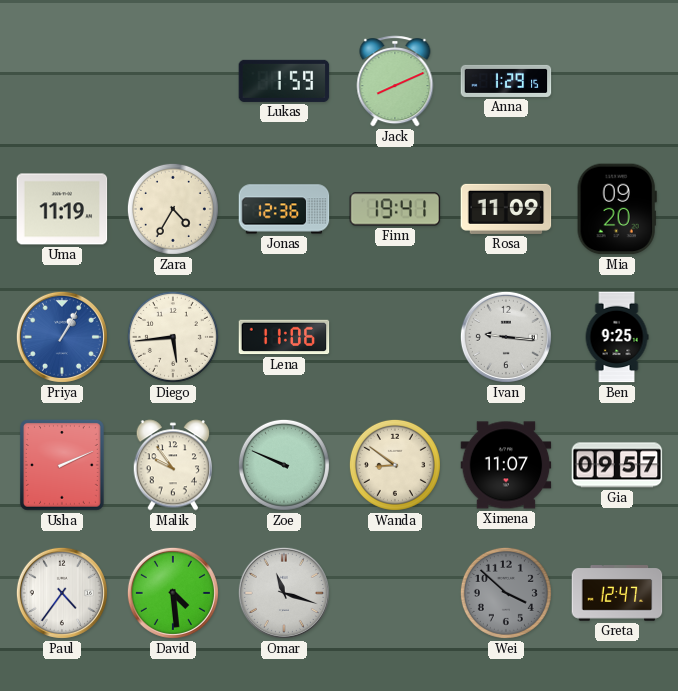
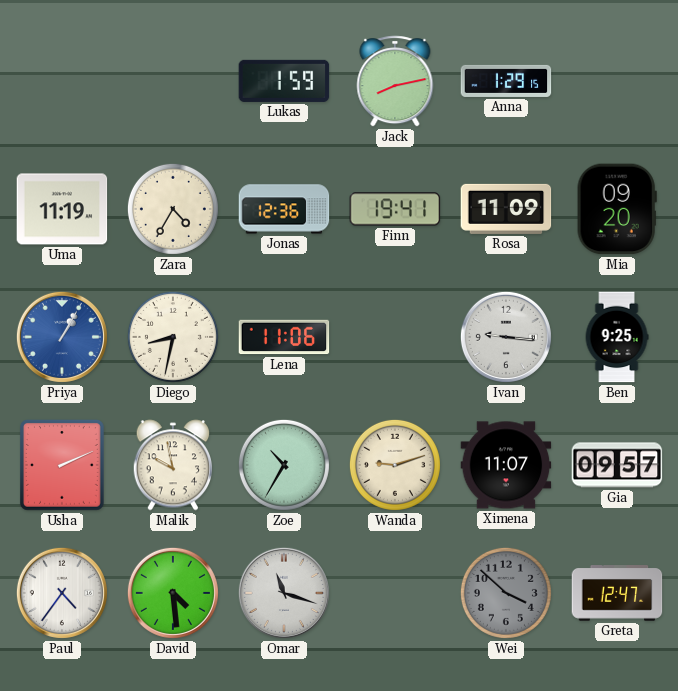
Jack: 8:11 -> 8:13
Diego: 5:44 -> 8:32
Malik: 9:54 -> 9:58
Zoe: 9:49 -> 10:35
Wanda: 8:51 -> 9:12
